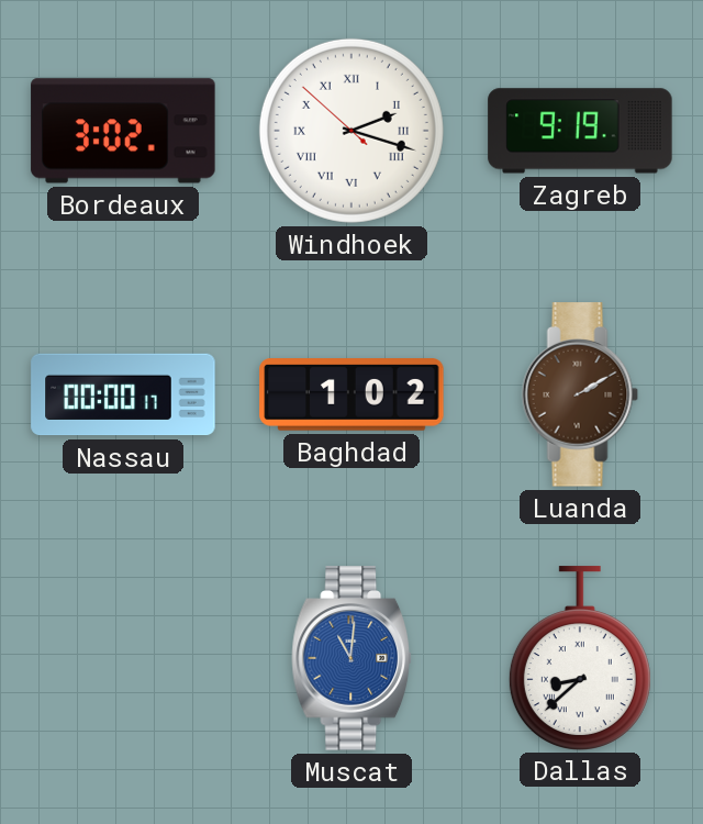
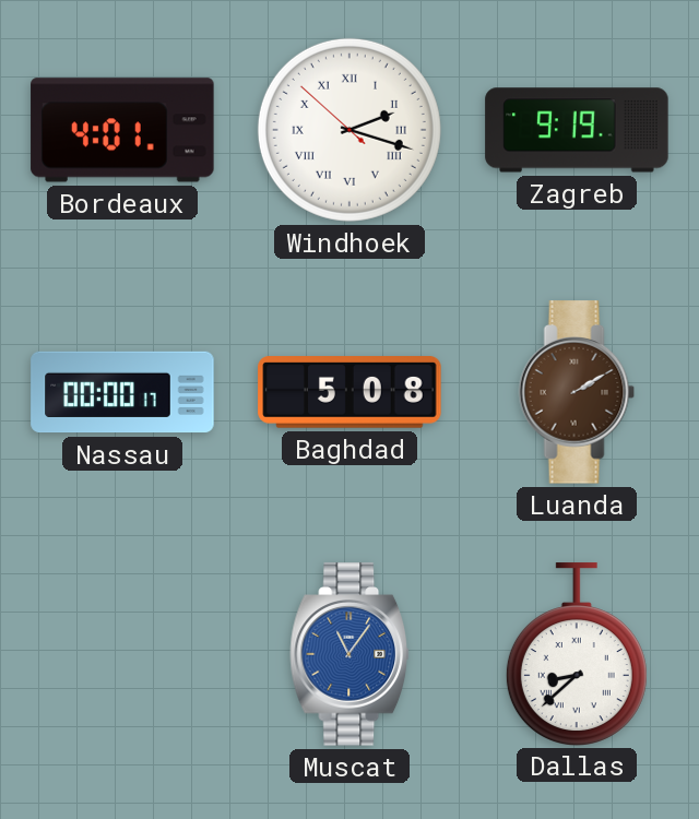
Bordeaux: 3:02 -> 4:01
Baghdad: 1:02 -> 5:08
Muscat: 11:01 -> 11:06
